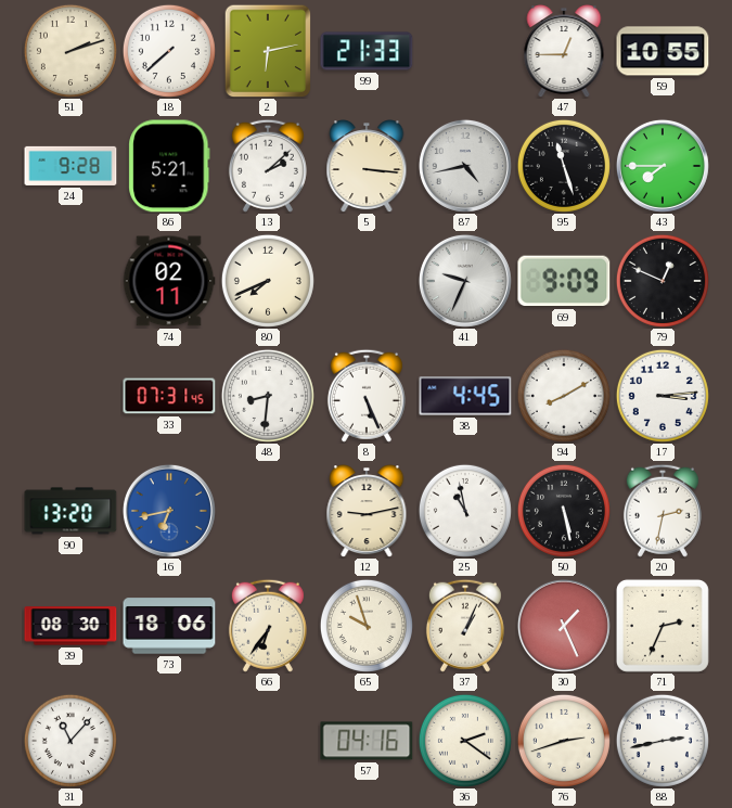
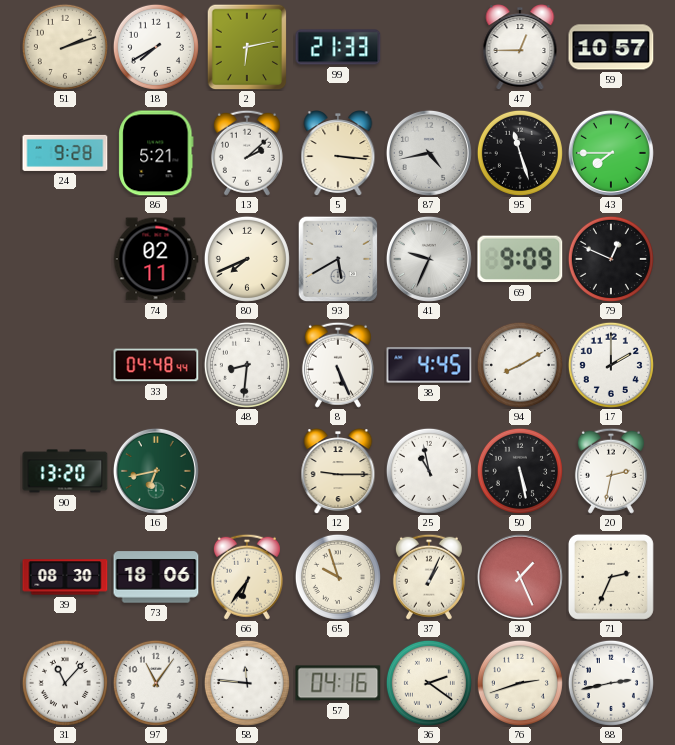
18: 7:38 -> 7:40
59: 10:55 -> 10:57
93: none -> 5:40
33: 07:31 -> 04:48
17: 3:14 -> 2:00
16 dial: blue -> green
12: 9:13 -> 9:15
97: none -> 11:06
58: none -> 11:46
